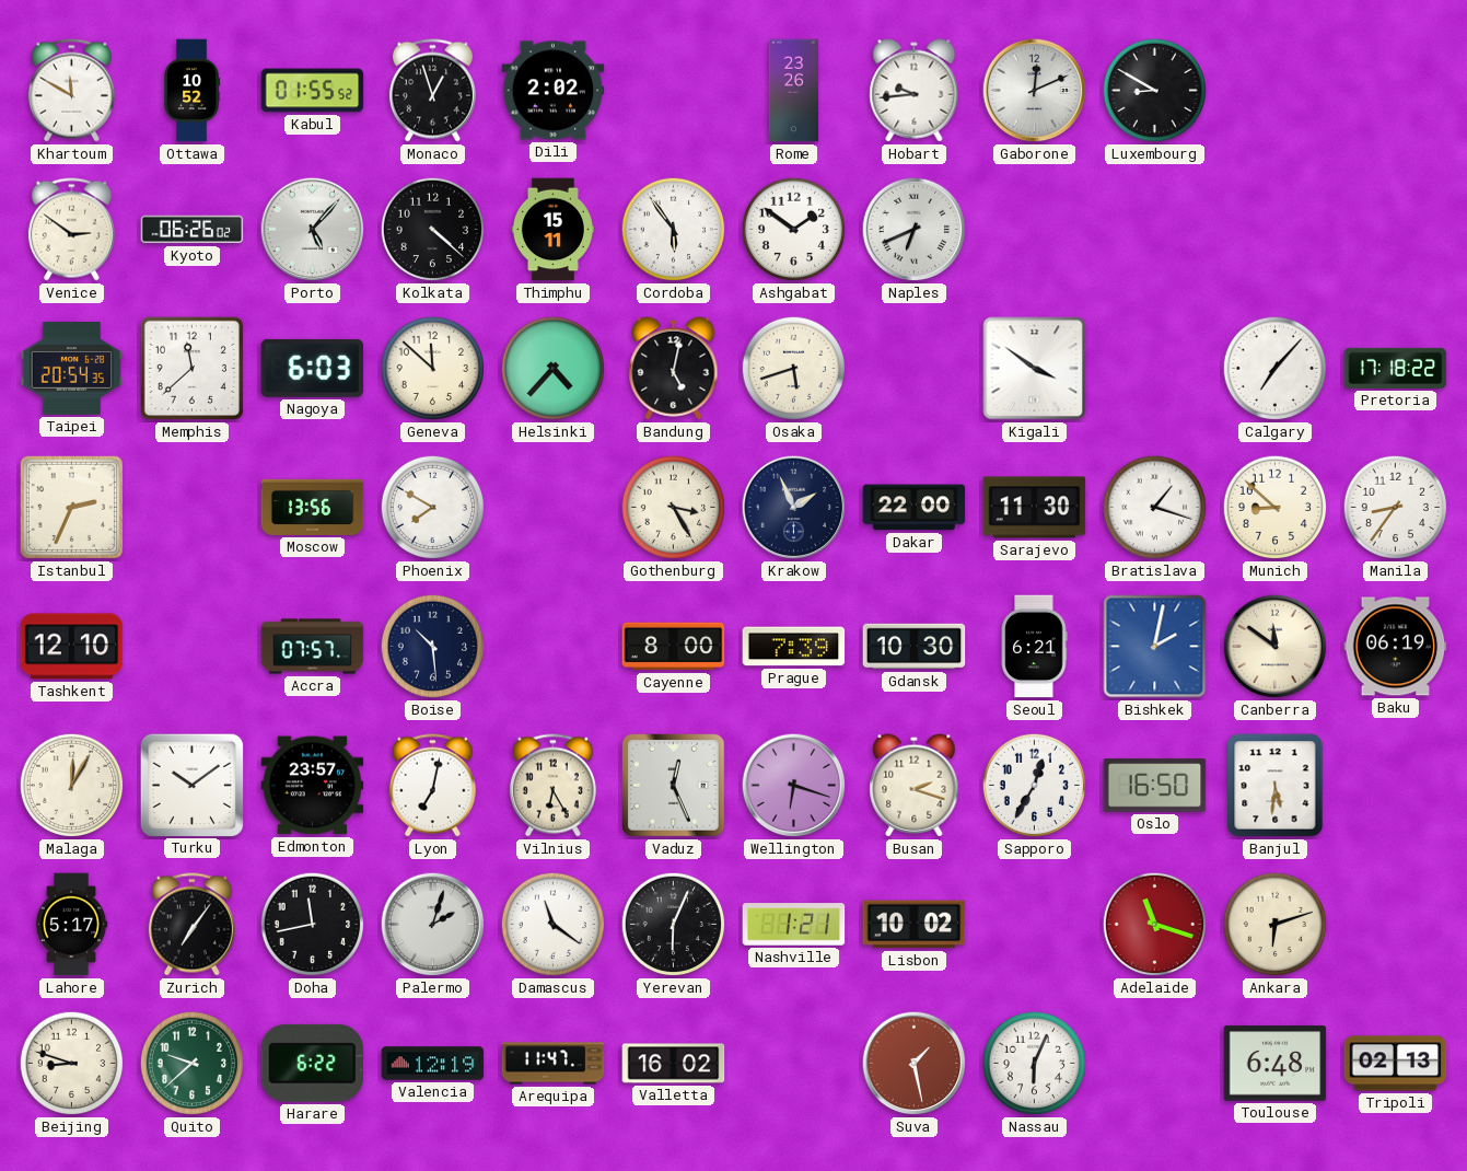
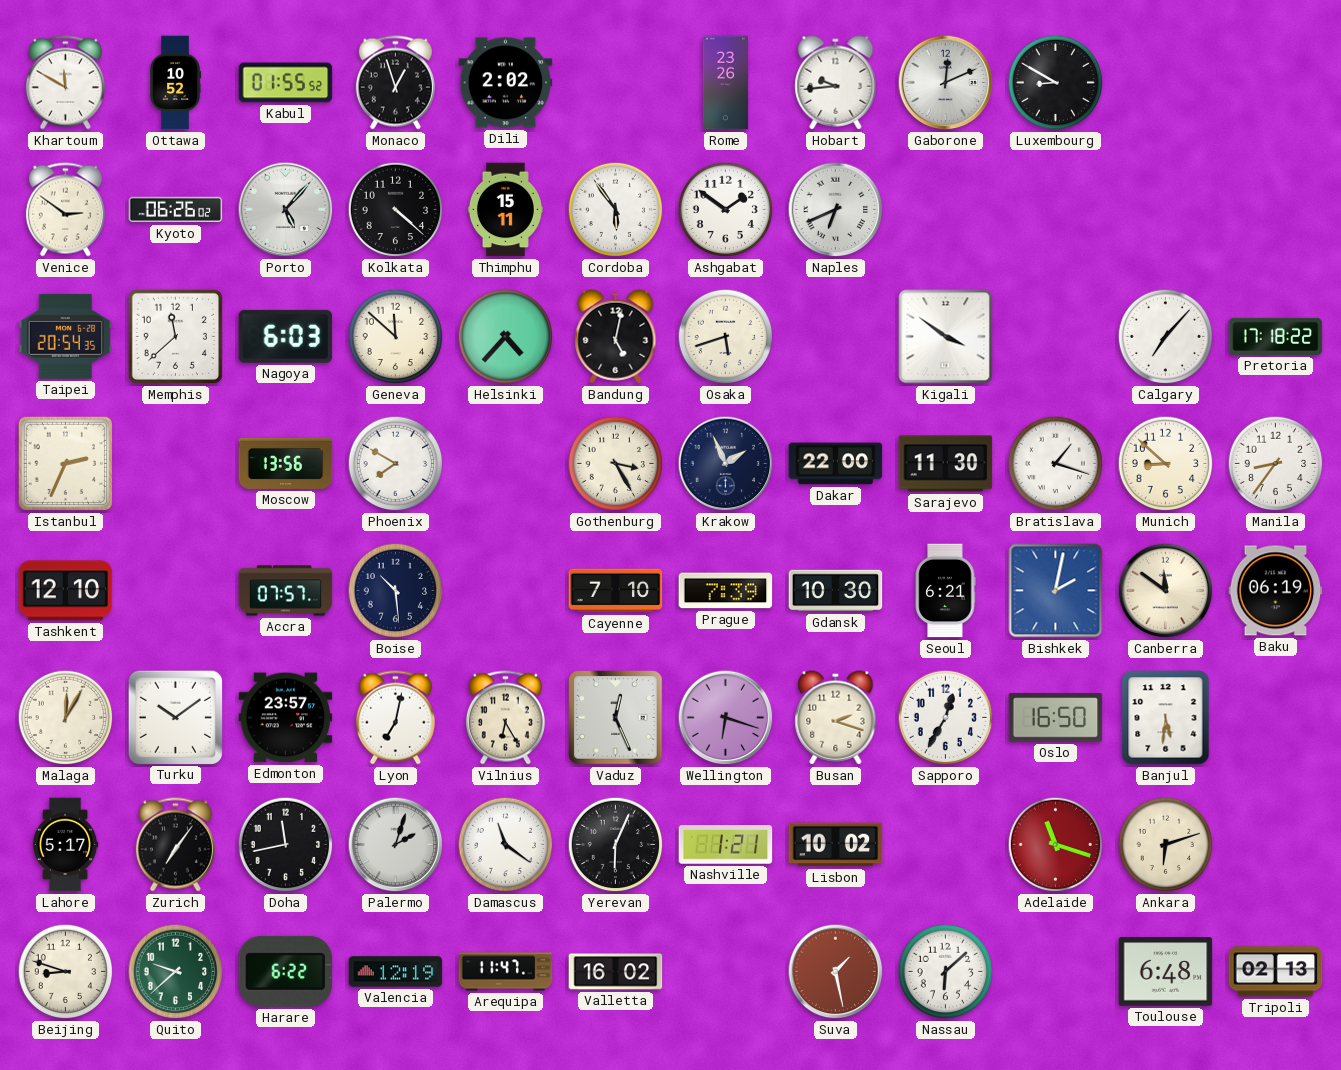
Cayenne: 8:00 -> 7:10
Nassau: 6:04 -> 6:08
